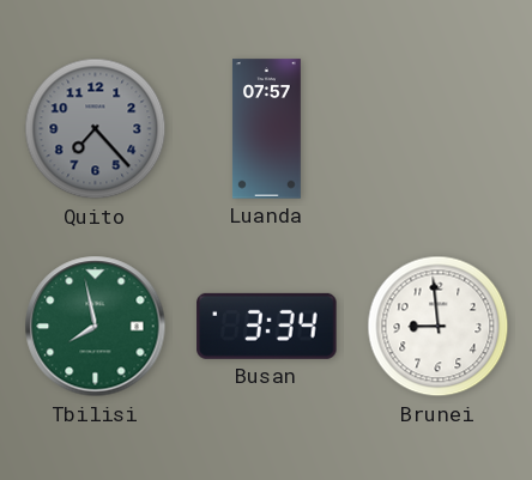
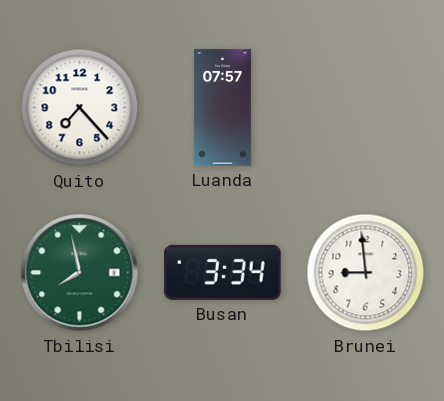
Quito dial: grey -> white
